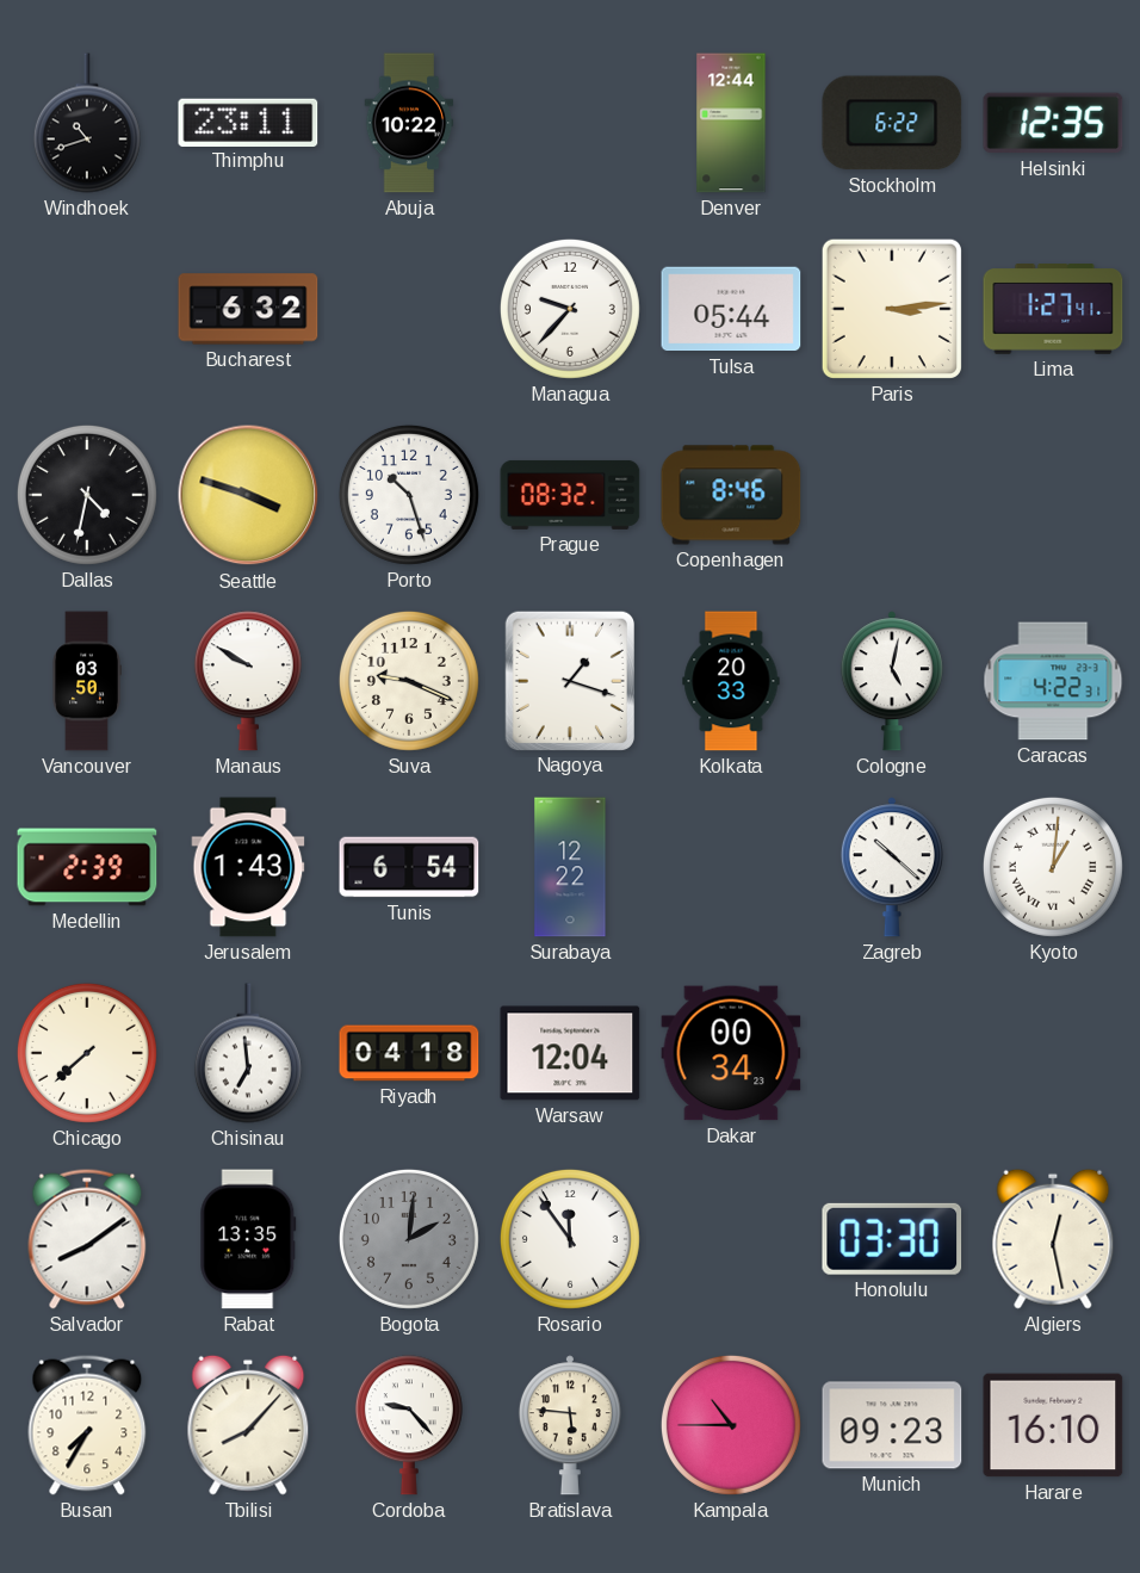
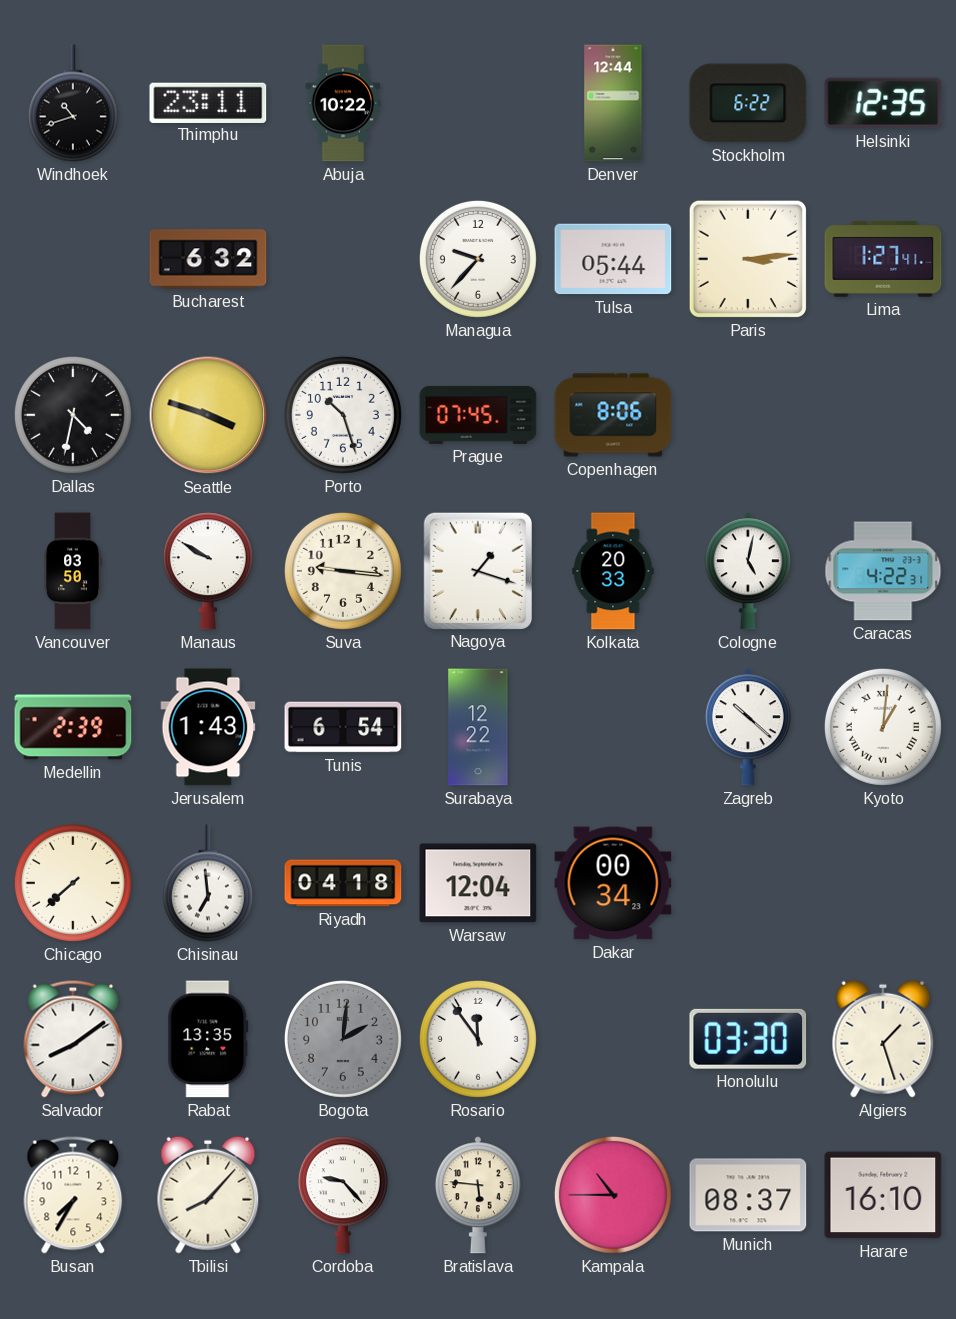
Prague: 08:32 -> 07:45
Copenhagen: 8:46 -> 8:06
Suva: 9:19 -> 9:16
Algiers: 12:28 -> 1:27
Munich: 09:23 -> 08:37
